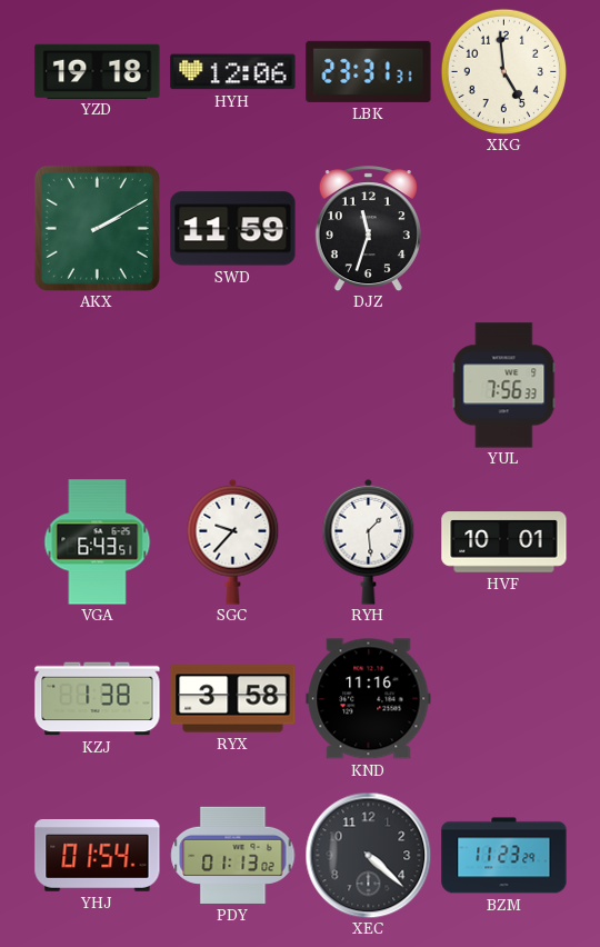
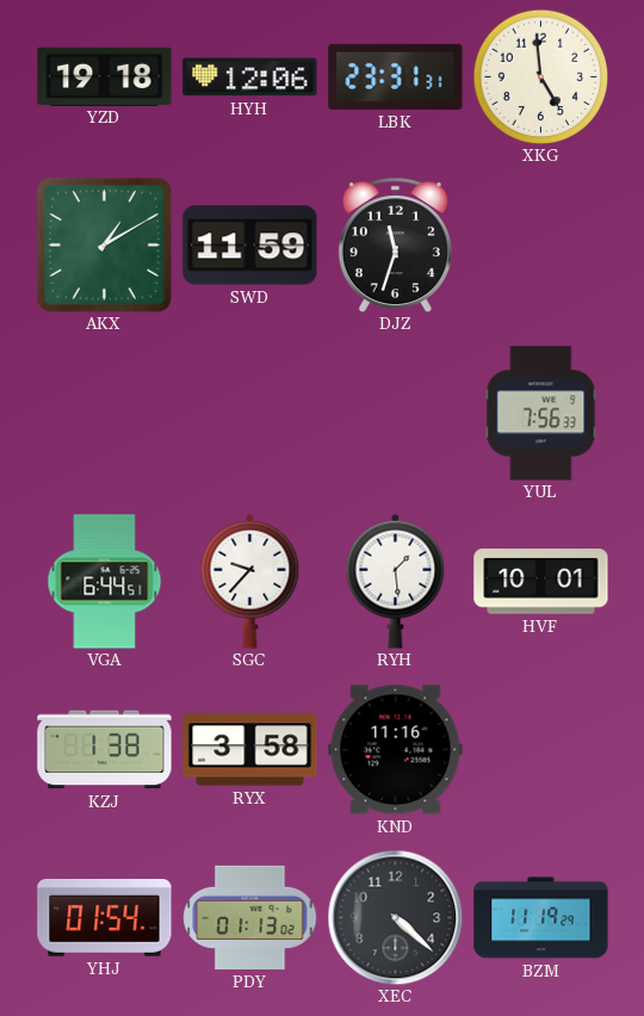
AKX: 2:10 -> 1:10
VGA: 6:43 -> 6:44
BZM: 11:23 -> 11:19
